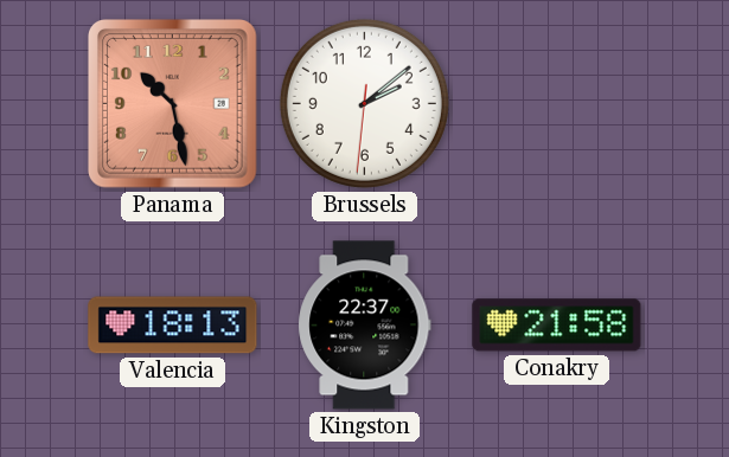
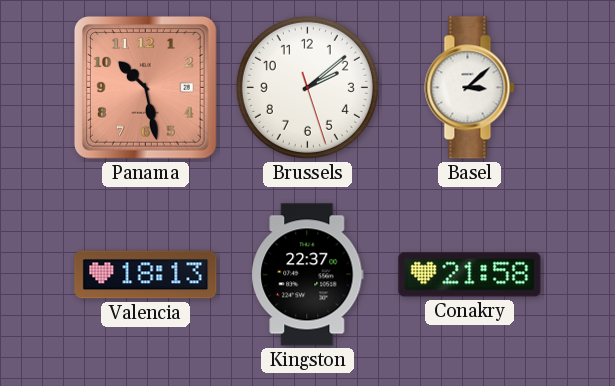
Brussels: 2:08:31 -> 2:08:27
Basel: none -> 3:08
